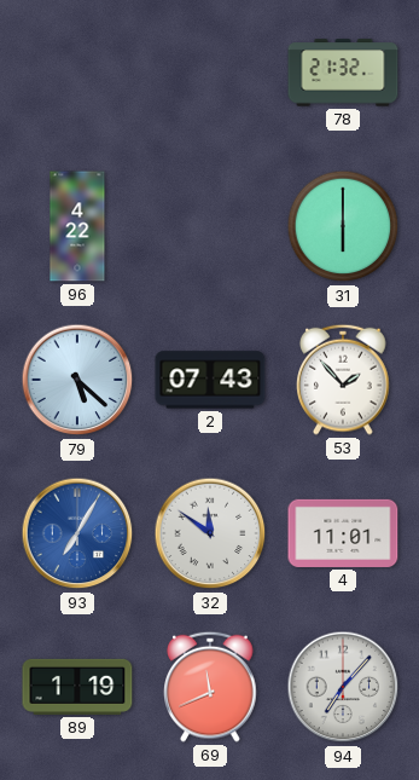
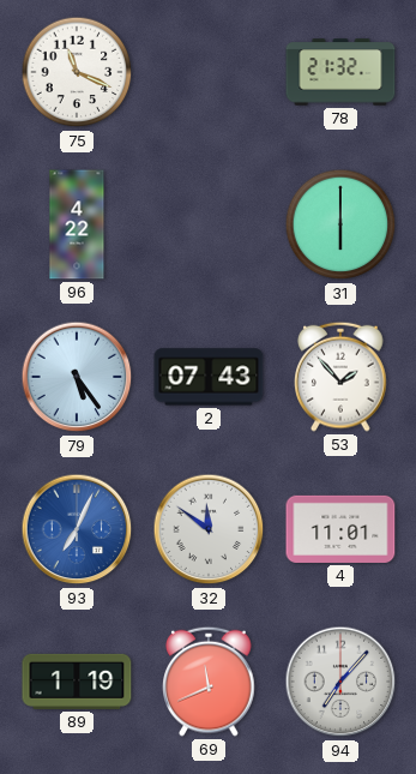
75: none -> 11:19
79: 5:22 -> 5:24
93: 7:05 -> 7:04
